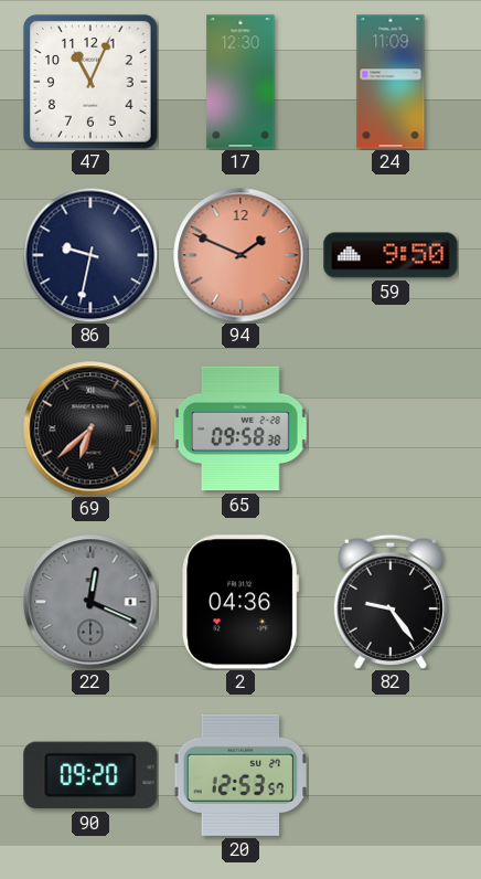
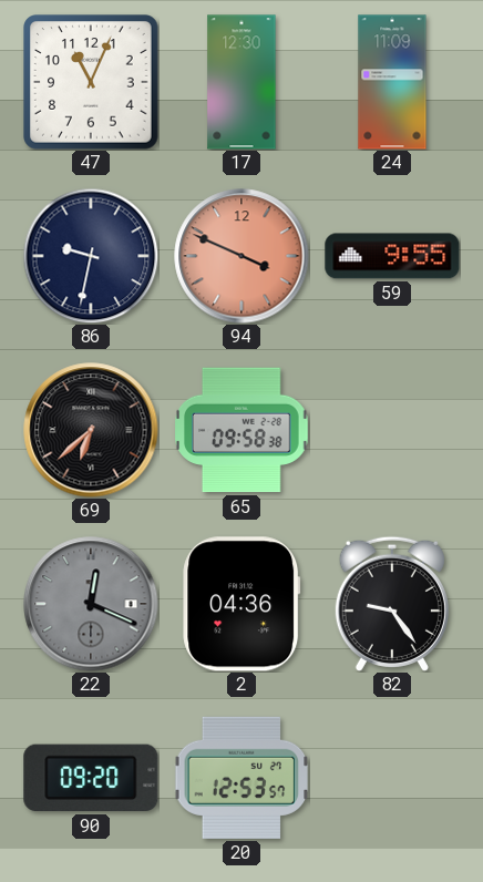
94: 1:49 -> 3:49
59: 9:50 -> 9:55
